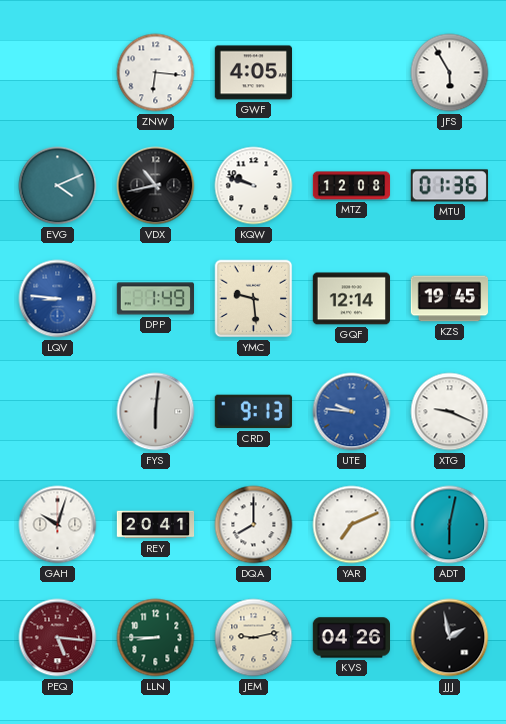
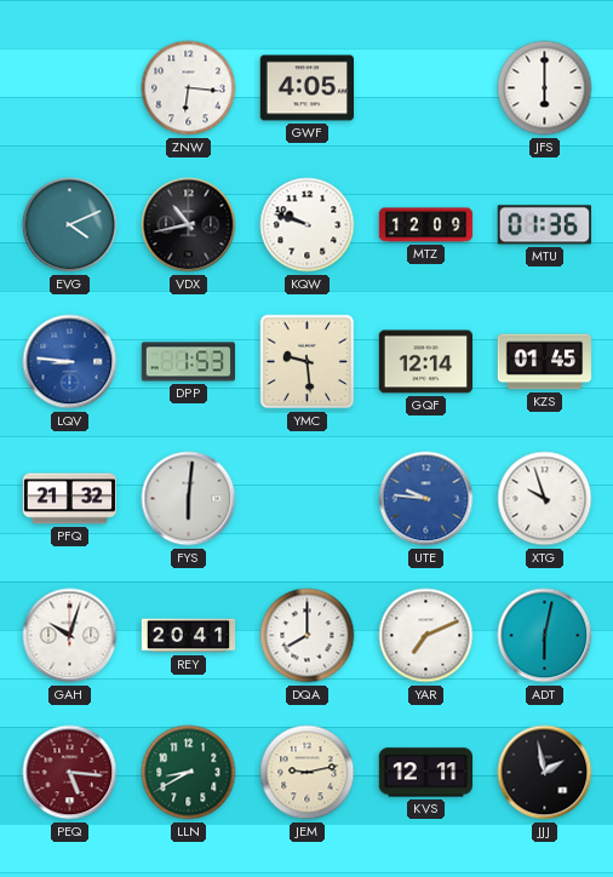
JFS: 5:55 -> 6:00
MTZ: 12:08 -> 12:09
DPP: 1:49 -> 1:53
KZS: 19:45 -> 01:45
PFQ: none -> 21:32
CRD: 9:13 -> none
XTG: 9:19 -> 9:57
LLN: 8:45 -> 8:40
KVS: 04:26 -> 12:11
